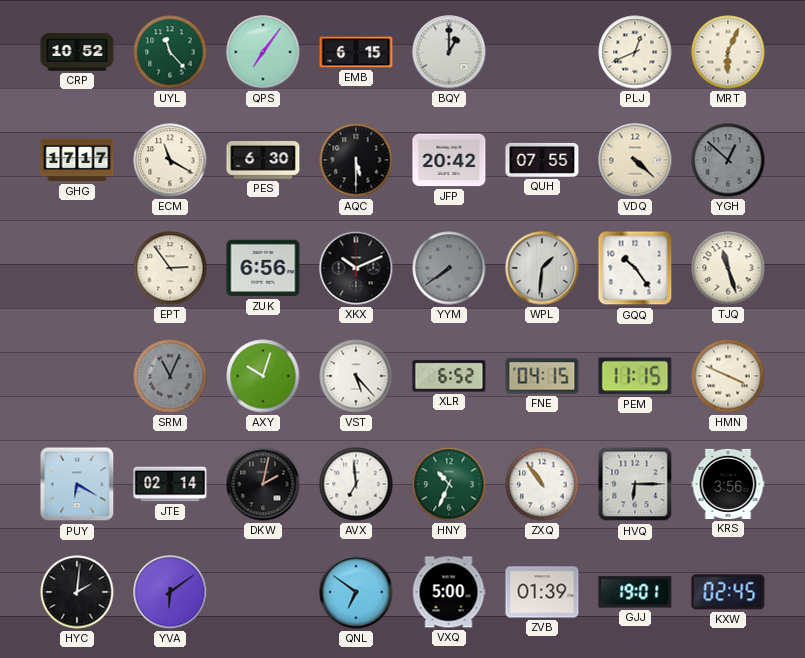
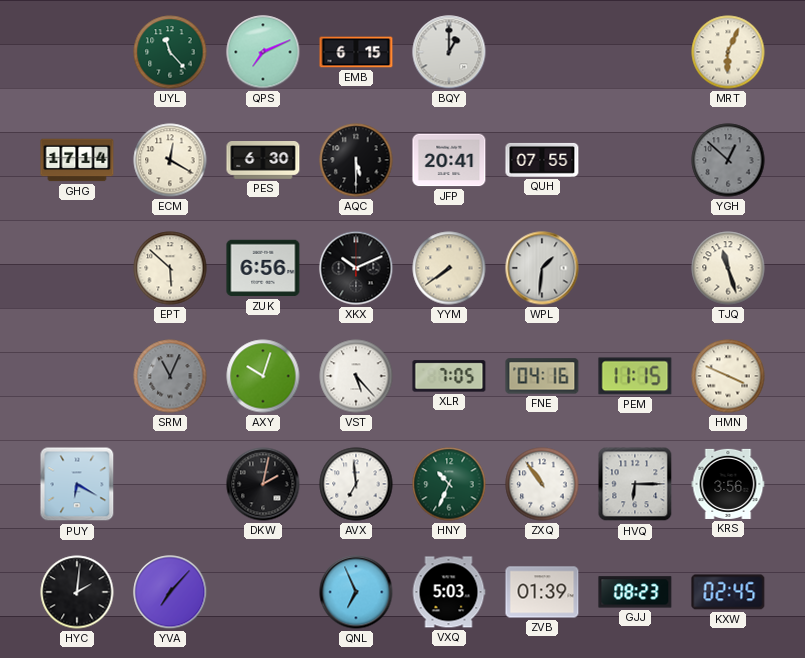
CRP: 10:52 -> none
QPS: 7:06 -> 7:11
PLJ: 12:41 -> none
GHG: 17:17 -> 17:14
ECM: 11:20 -> 12:20
JFP: 20:42 -> 20:41
VDQ: 4:22 -> none
EPT: 2:54 -> 5:52
YYM dial: grey -> cream
GQQ: 10:24 -> none
XLR: 6:52 -> 7:05
FNE: 04:15 -> 04:16
JTE: 02:14 -> none
YVA: 6:09 -> 7:07
QNL: 6:51 -> 6:56
VXQ: 5:00 -> 5:03
GJJ: 19:01 -> 08:23
